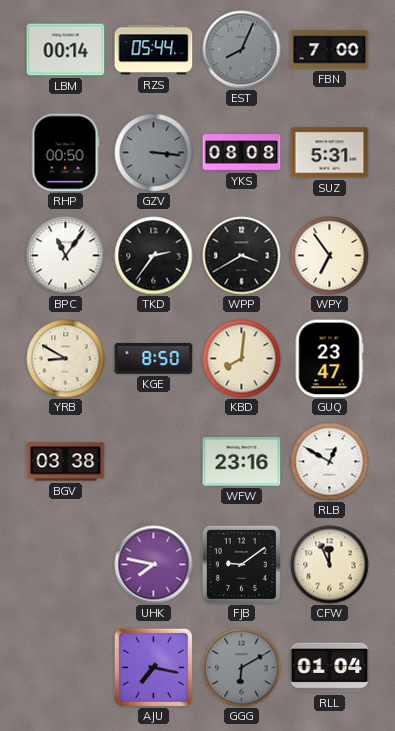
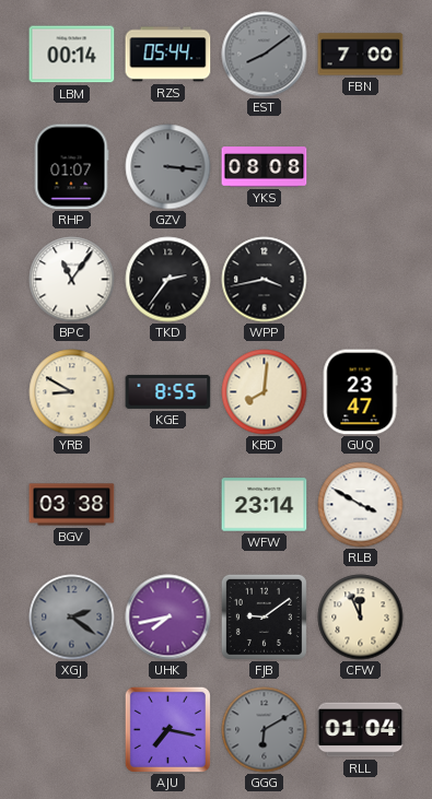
EST: 8:04 -> 8:09
RHP: 00:50 -> 01:07
SUZ: 5:31 -> none
WPP: 3:40 -> 3:43
WPY: 6:54 -> none
KGE: 8:50 -> 8:55
WFW: 23:16 -> 23:14
RLB: 12:50 -> 3:50
XGJ: none -> 2:21
UHK: 7:47 -> 7:43
